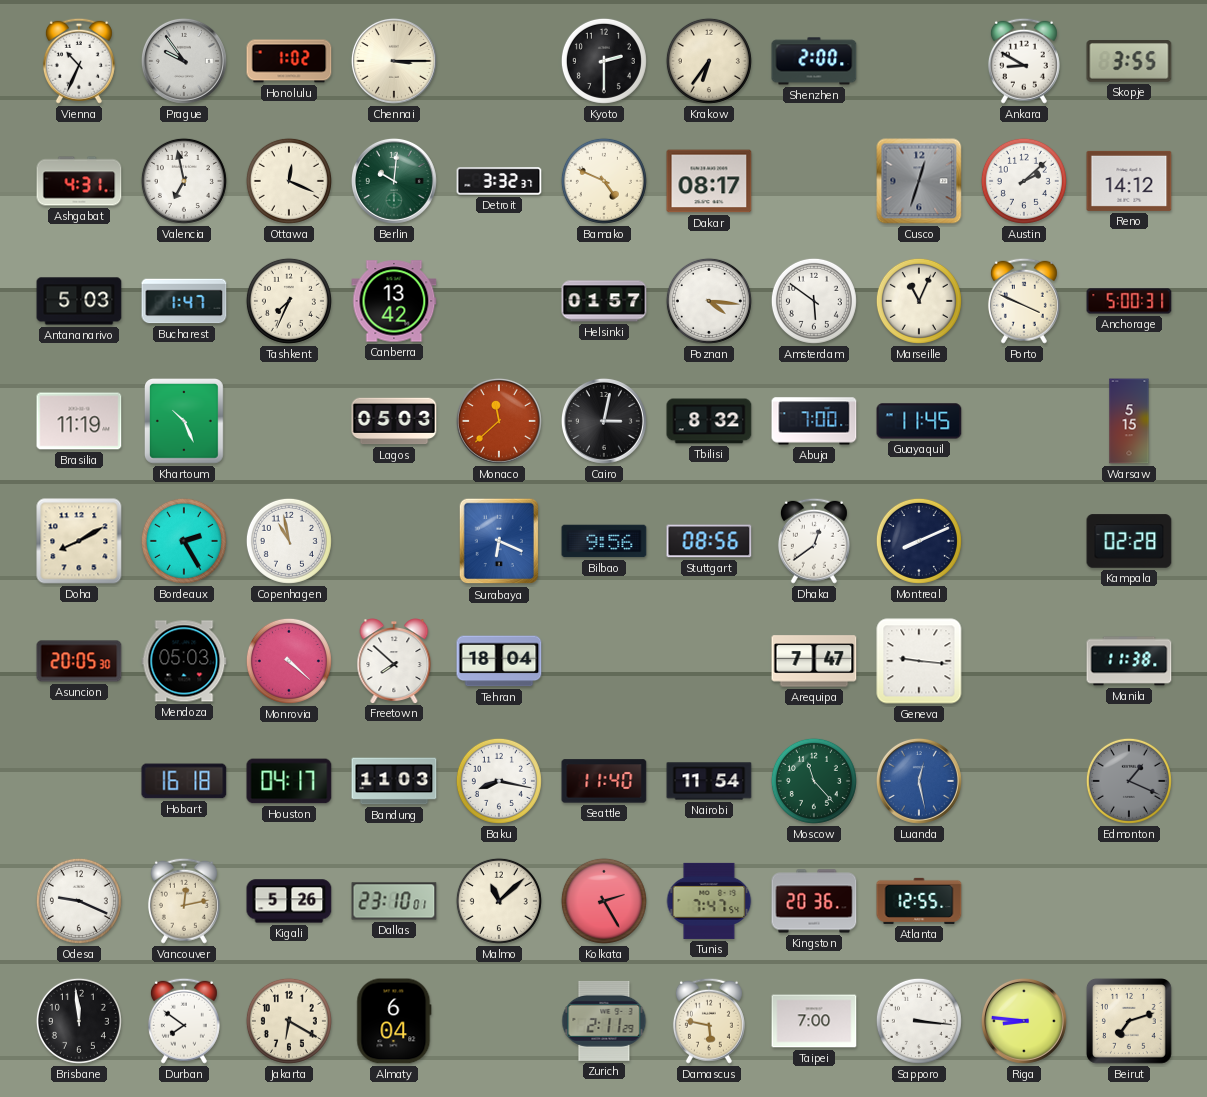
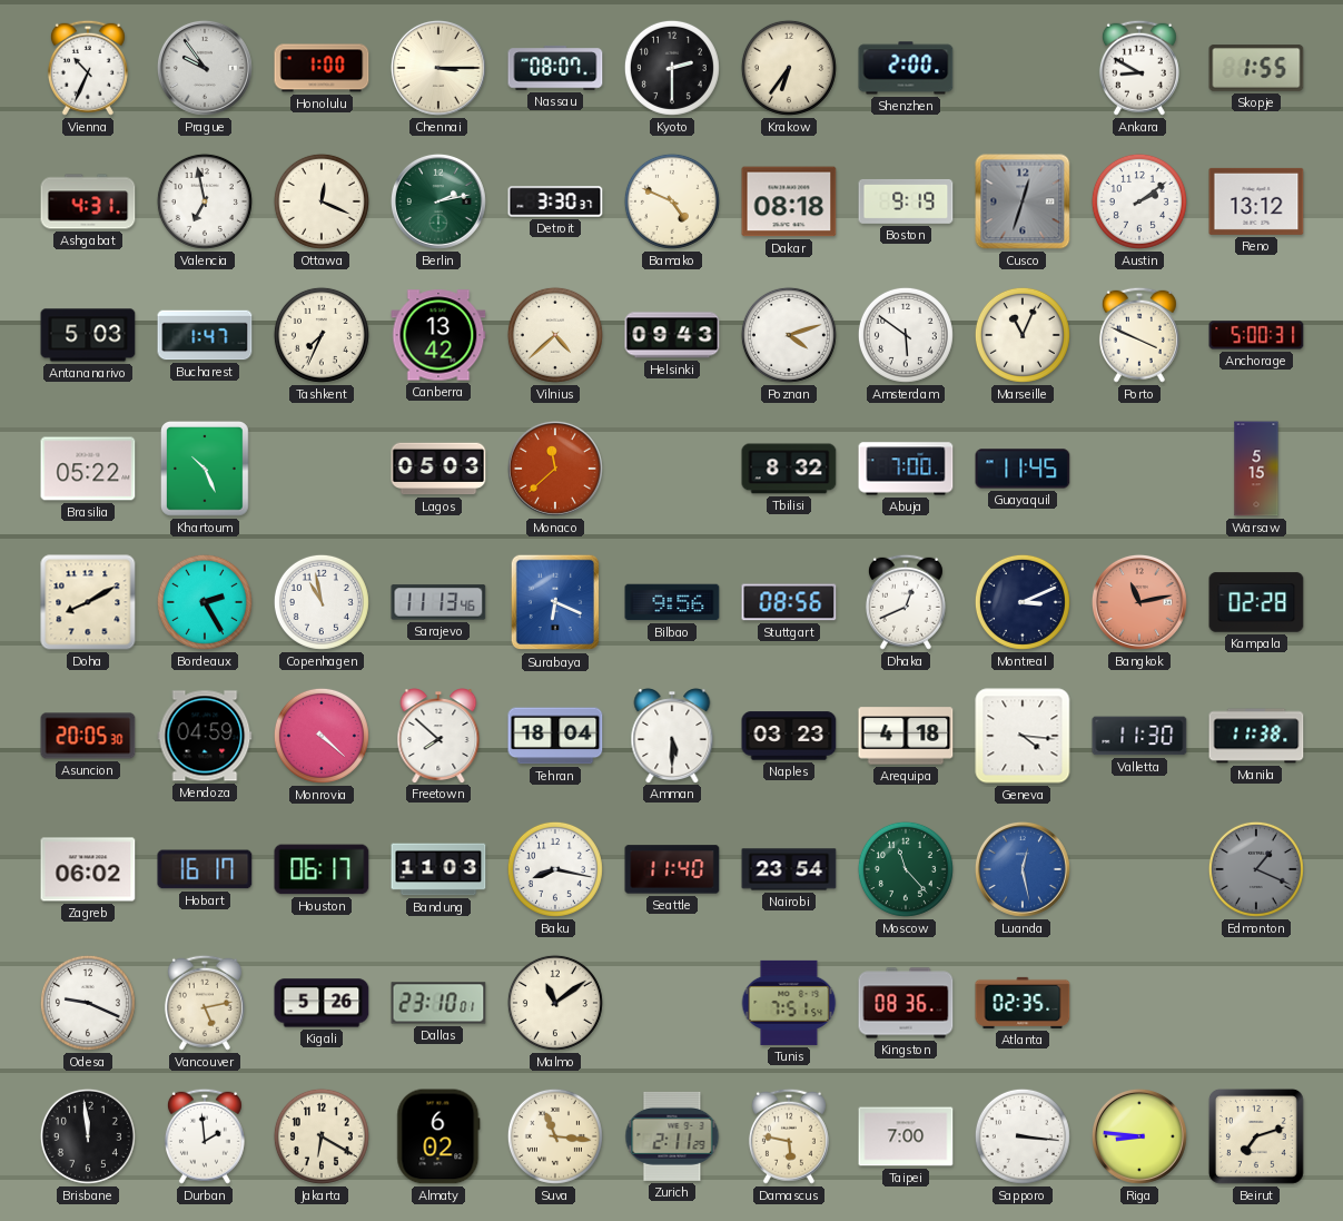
Honolulu: 1:02 -> 1:00
Nassau: none -> 08:07
Skopje: 3:55 -> 1:55
Berlin: 10:01 -> 2:13
Detroit: 3:32 -> 3:30
Dakar: 08:17 -> 08:18
Boston: none -> 9:19
Austin: 2:08 -> 2:09
Reno: 14:12 -> 13:12
Vilnius: none -> 4:38
Helsinki: 01:57 -> 09:43
Poznan: 4:16 -> 4:12
Brasilia: 11:19 -> 05:22
Cairo: 3:02 -> none
Sarajevo: none -> 11:13
Dhaka: 12:39 -> 12:41
Montreal: 8:11 -> 3:11
Bangkok: none -> 11:13
Mendoza: 05:03 -> 04:59
Amman: none -> 5:30
Naples: none -> 03:23
Arequipa: 7:47 -> 4:18
Geneva: 9:16 -> 4:16
Valletta: none -> 11:30
Zagreb: none -> 06:02
Hobart: 16:18 -> 16:17
Houston: 04:17 -> 06:17
Nairobi: 11:54 -> 23:54
Vancouver: 12:13 -> 5:13
Malmo: 11:08 -> 11:09
Kolkata: 2:25 -> none
Tunis: 7:47 -> 7:51
Kingston: 20:36 -> 08:36
Atlanta: 12:55 -> 02:35
Durban: 7:51 -> 1:59
Almaty: 6:04 -> 6:02
Suva: none -> 11:16
